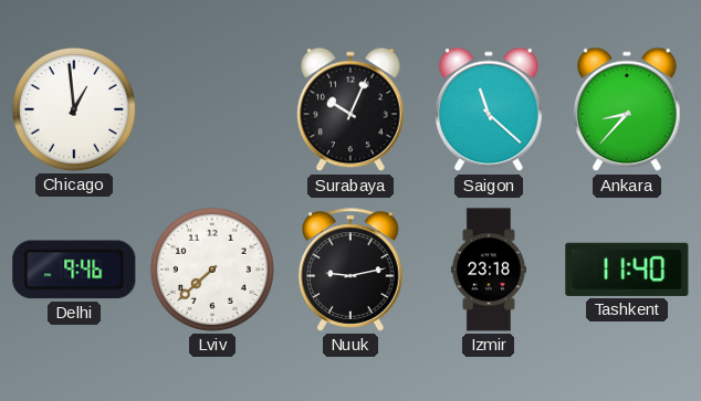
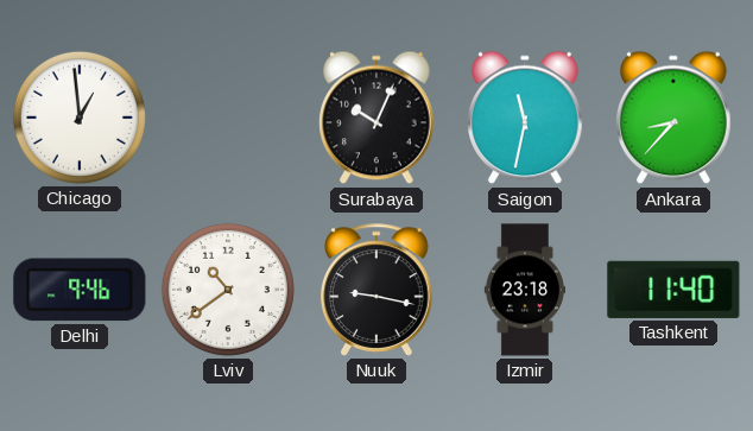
Saigon: 11:22 -> 11:32
Lviv: 7:38 -> 10:39
Nuuk: 9:13 -> 9:17
